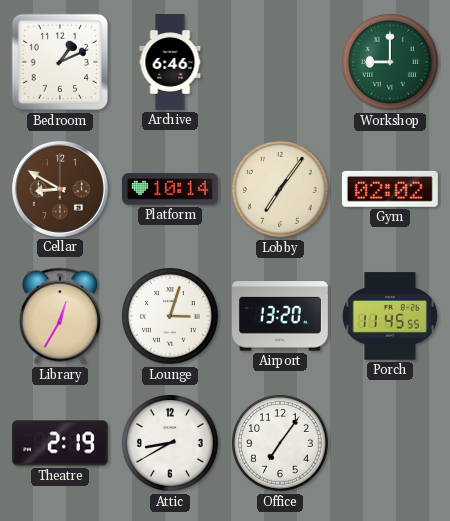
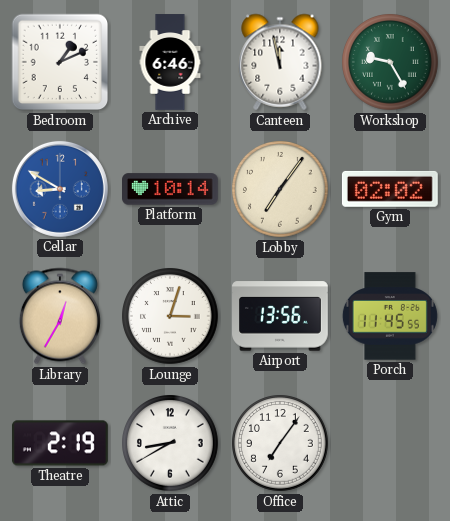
Canteen: none -> 11:58
Workshop: 9:00 -> 9:25
Cellar dial: brown -> blue
Airport: 13:20 -> 13:56
